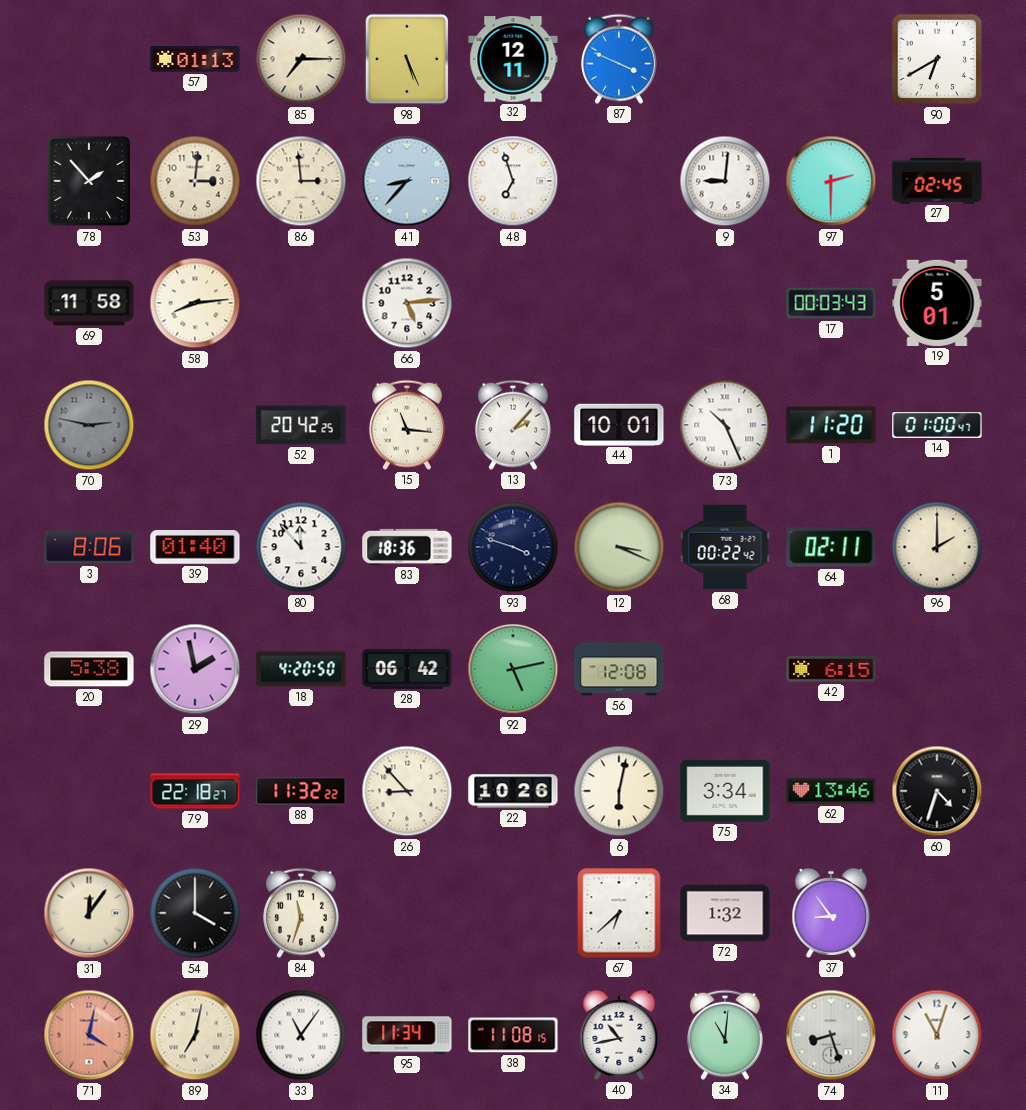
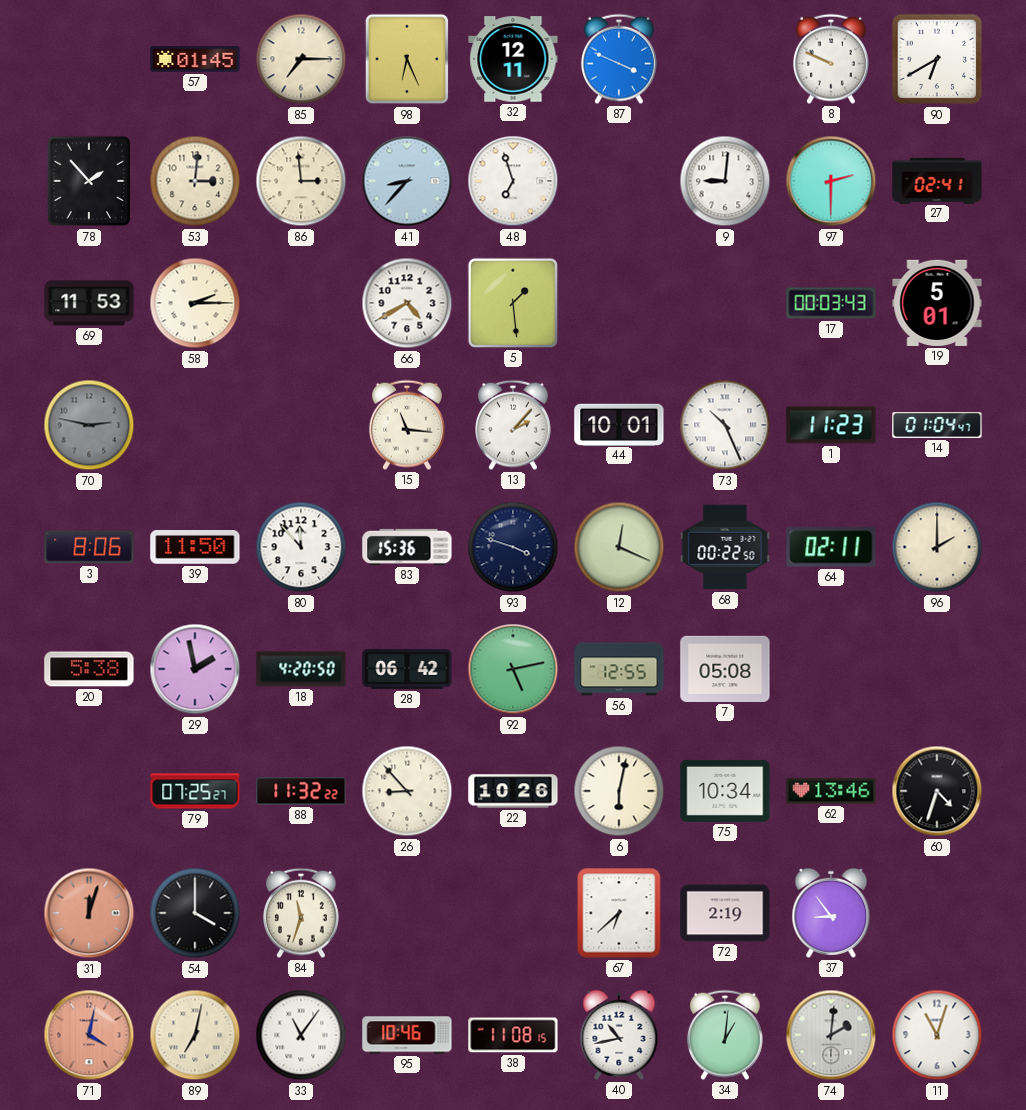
57: 01:13 -> 01:45
98: 5:26 -> 6:26
8: none -> 9:49
27: 02:45 -> 02:41
69: 11:58 -> 11:53
58: 8:14 -> 2:15
66: 5:14 -> 4:40
5: none -> 1:29
52: 20:42 -> none
1: 11:20 -> 11:23
14: 01:00 -> 01:04
39: 01:40 -> 11:50
83: 18:36 -> 15:36
12: 3:19 -> 12:19
68: 00:22:42 -> 00:22:50
56: 12:08 -> 12:55
7: none -> 05:08
42: 6:15 -> none
79: 22:18 -> 07:25
75: 3:34 -> 10:34
31: 12:06 -> 12:03
31 dial: cream -> salmon
72: 1:32 -> 2:19
95: 11:34 -> 10:46
34: 11:01 -> 1:01
74: 8:27 -> 2:01
